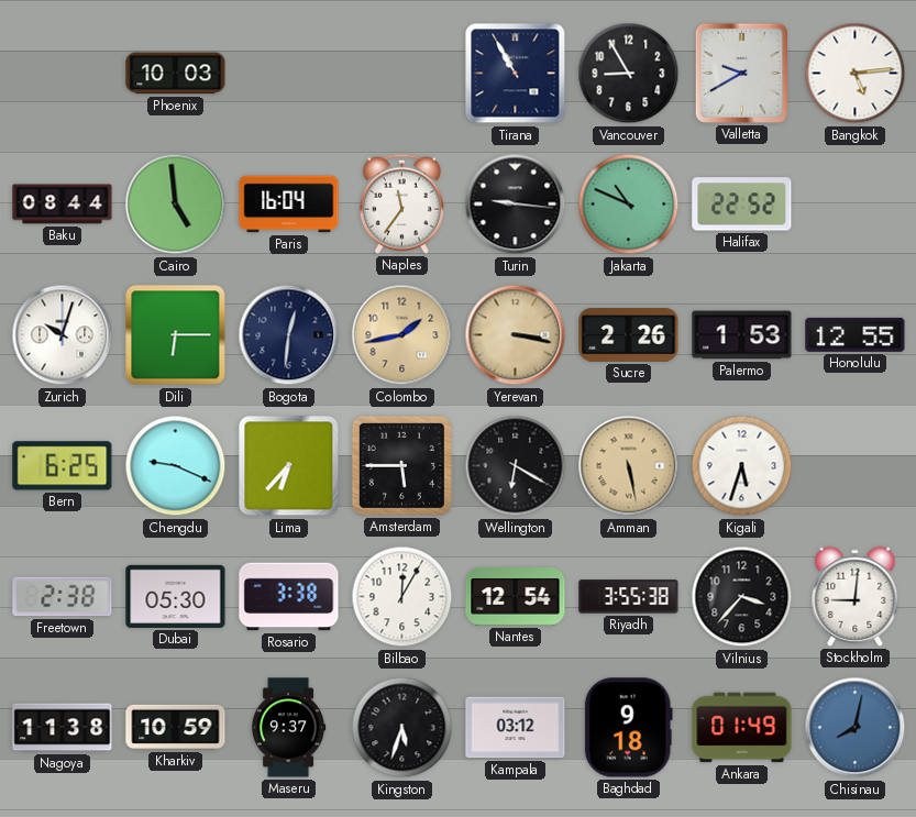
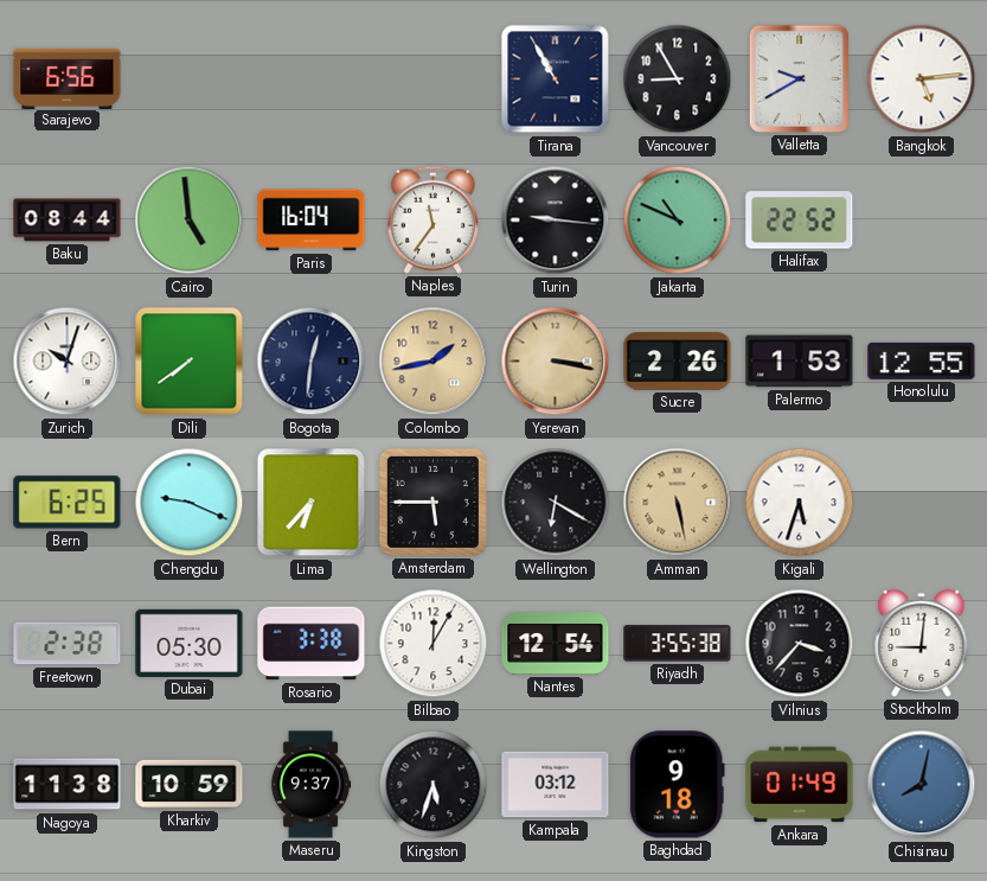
Sarajevo: none -> 6:56
Phoenix: 10:03 -> none
Dili: 6:15 -> 7:39
